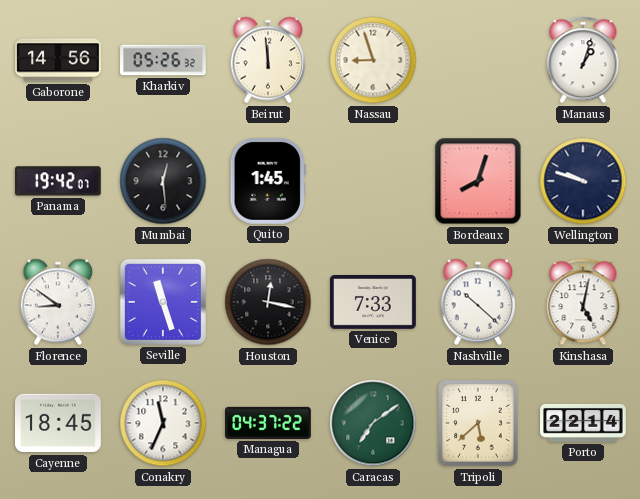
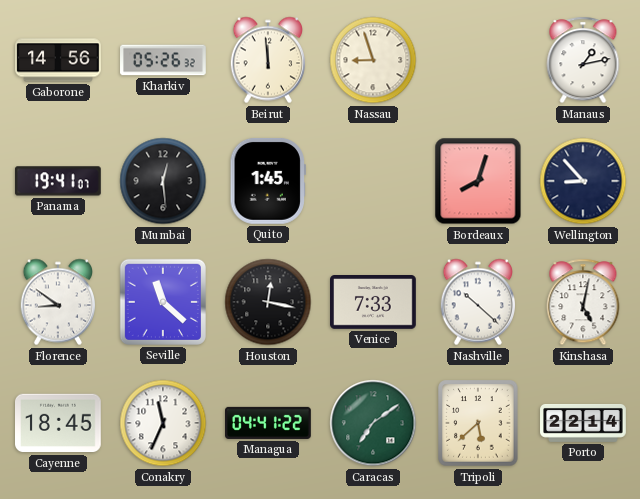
Manaus: 1:03 -> 1:13
Panama: 19:42 -> 19:41
Wellington: 9:48 -> 8:53
Seville: 11:27 -> 11:22
Managua: 04:37 -> 04:41
